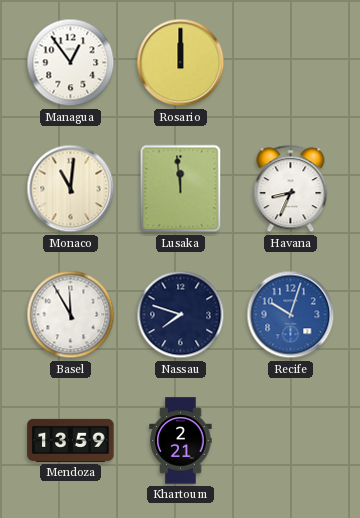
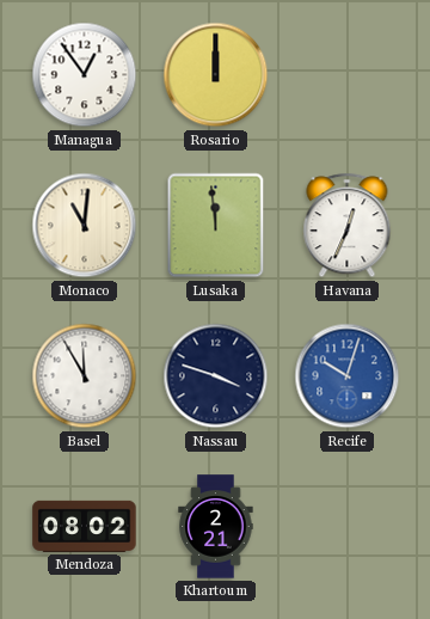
Havana: 8:34 -> 12:34
Nassau: 7:48 -> 3:48
Mendoza: 13:59 -> 08:02
